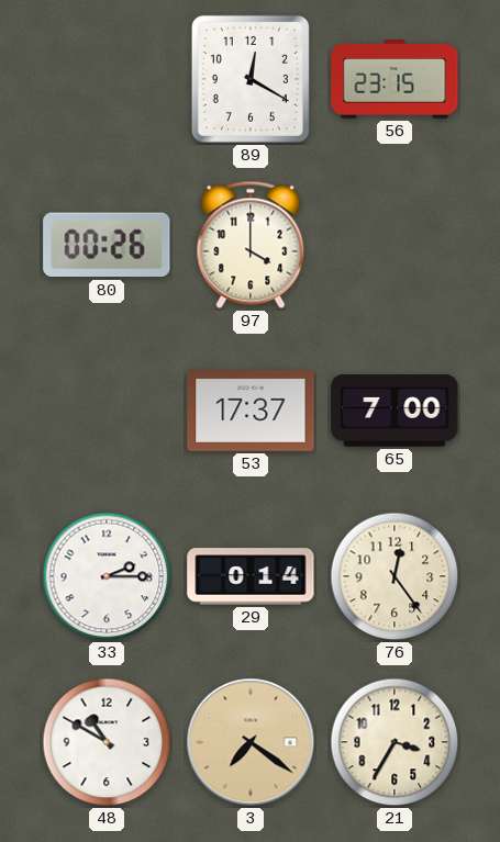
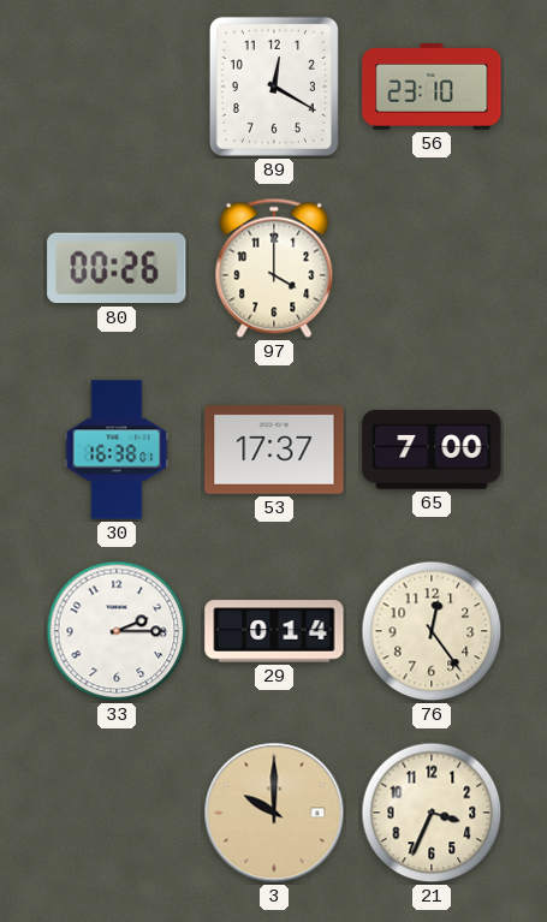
56: 23:15 -> 23:10
30: none -> 16:38
48: 10:50 -> none
3: 7:21 -> 10:00
21: 3:35 -> 3:34
